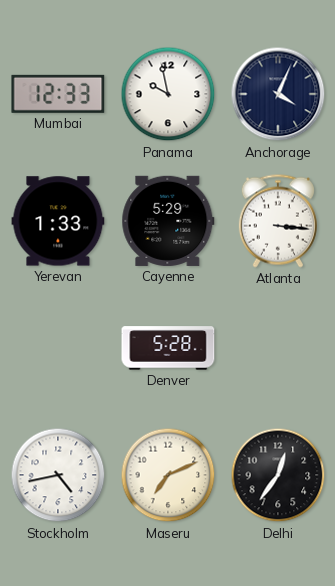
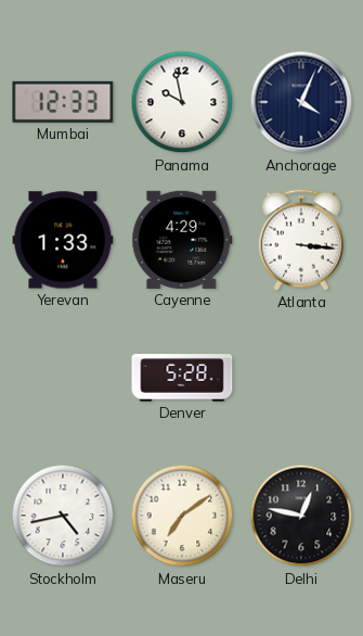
Cayenne: 5:29 -> 4:29
Maseru: 7:11 -> 7:09
Delhi: 12:36 -> 12:47
